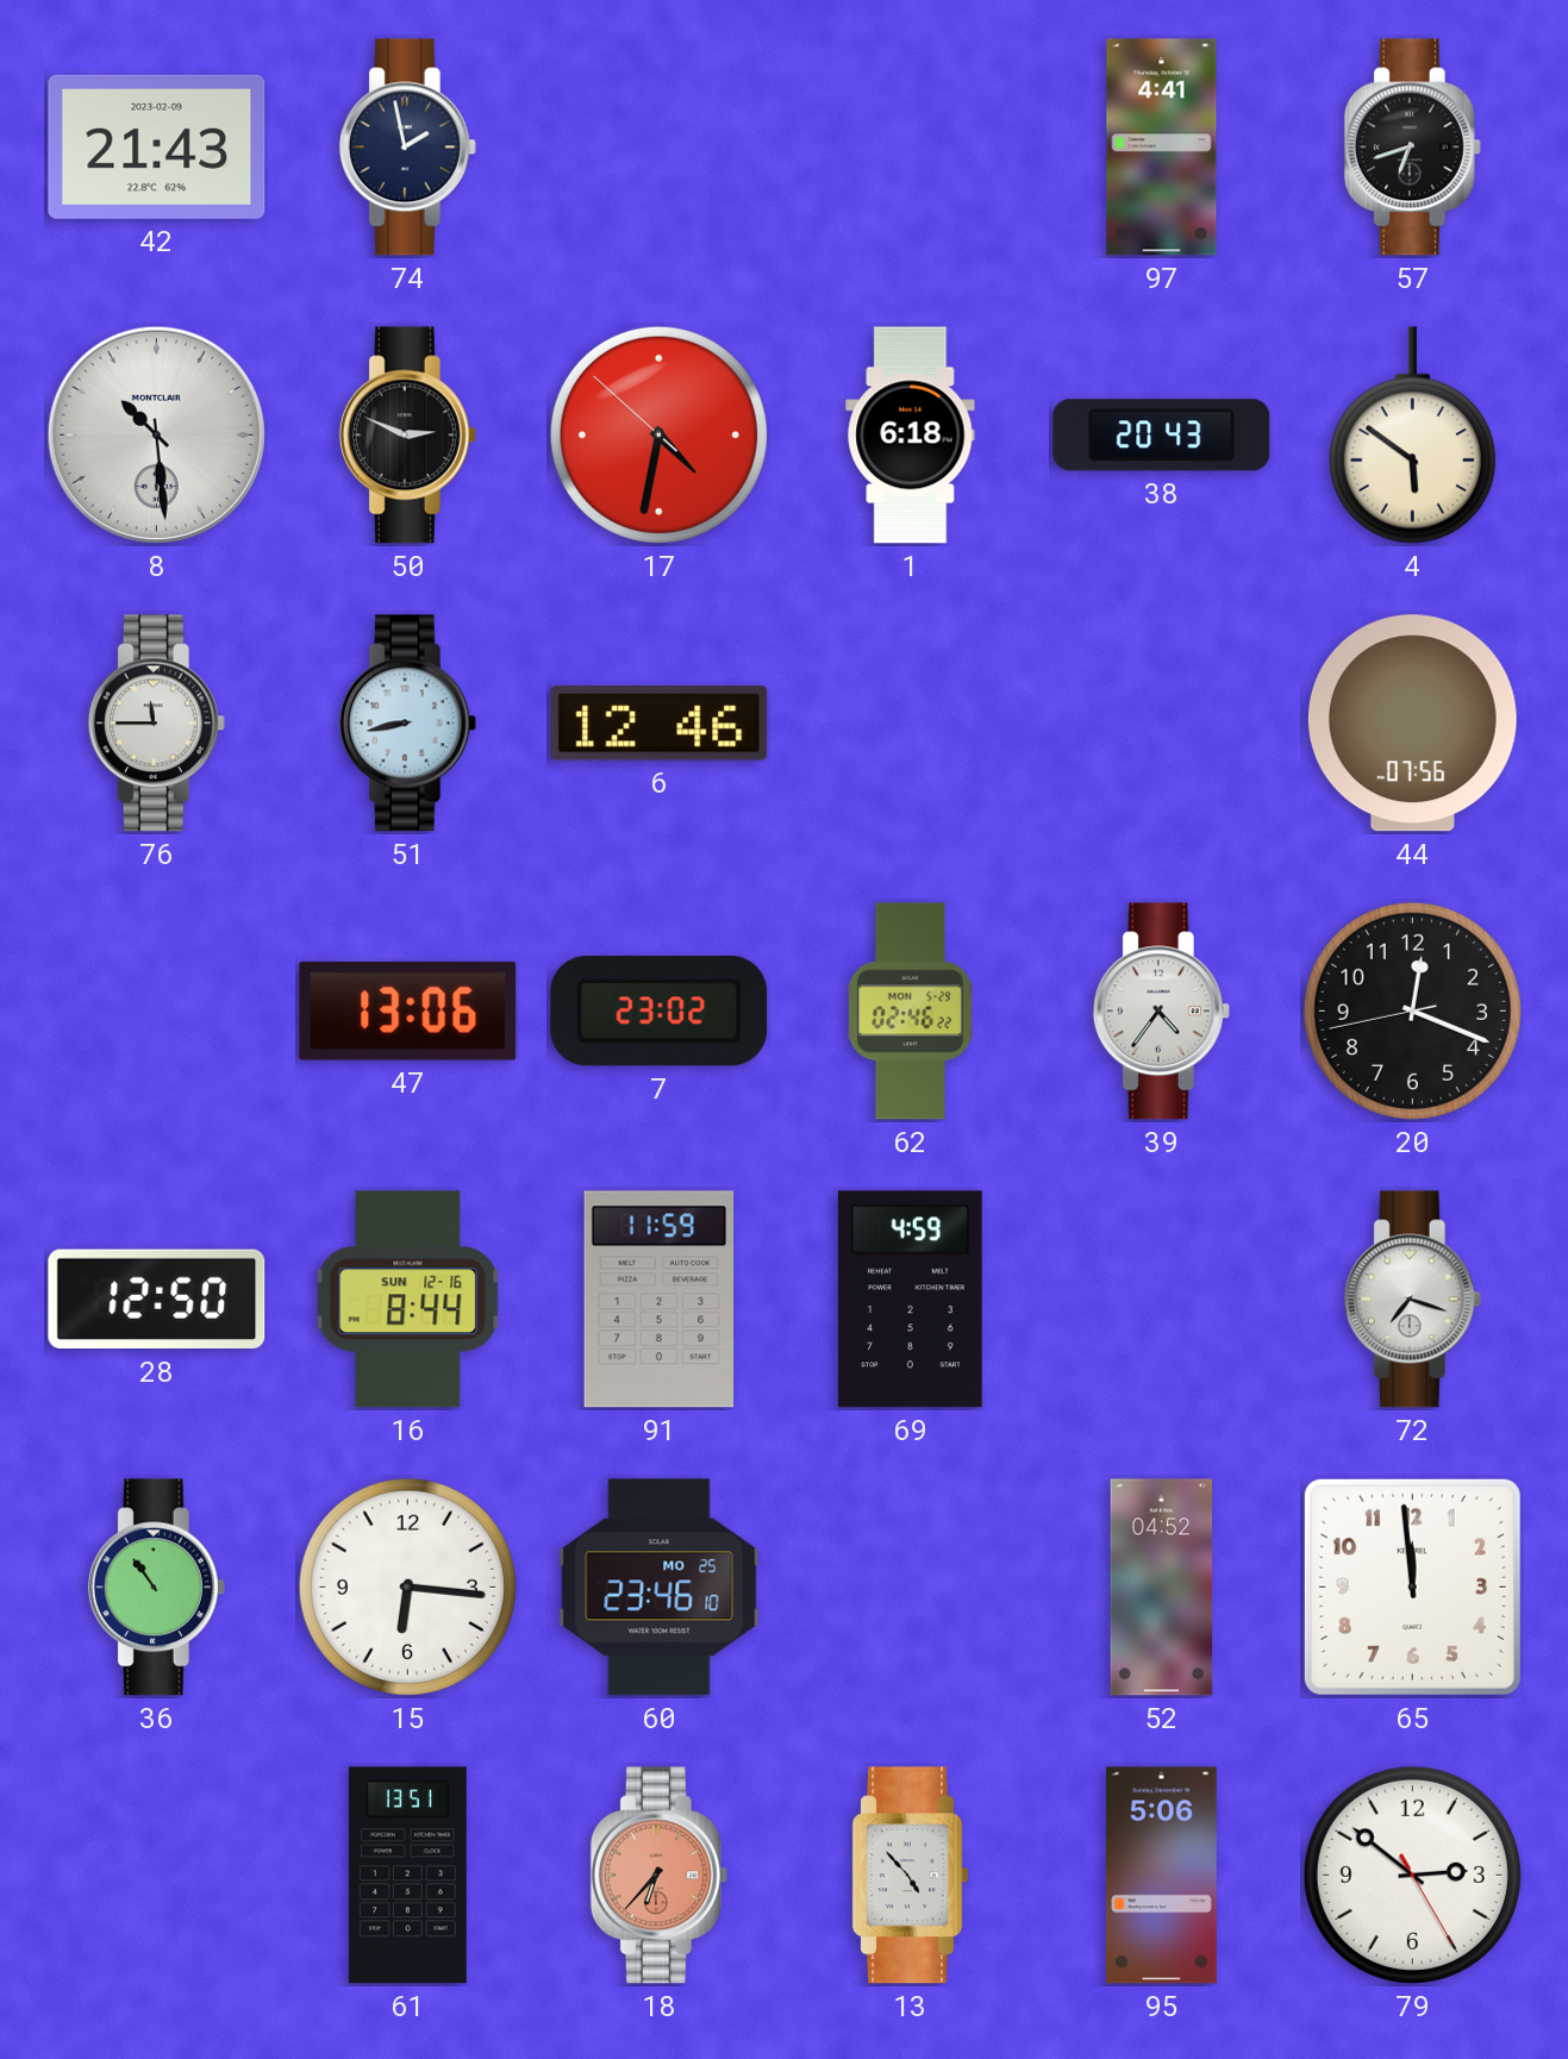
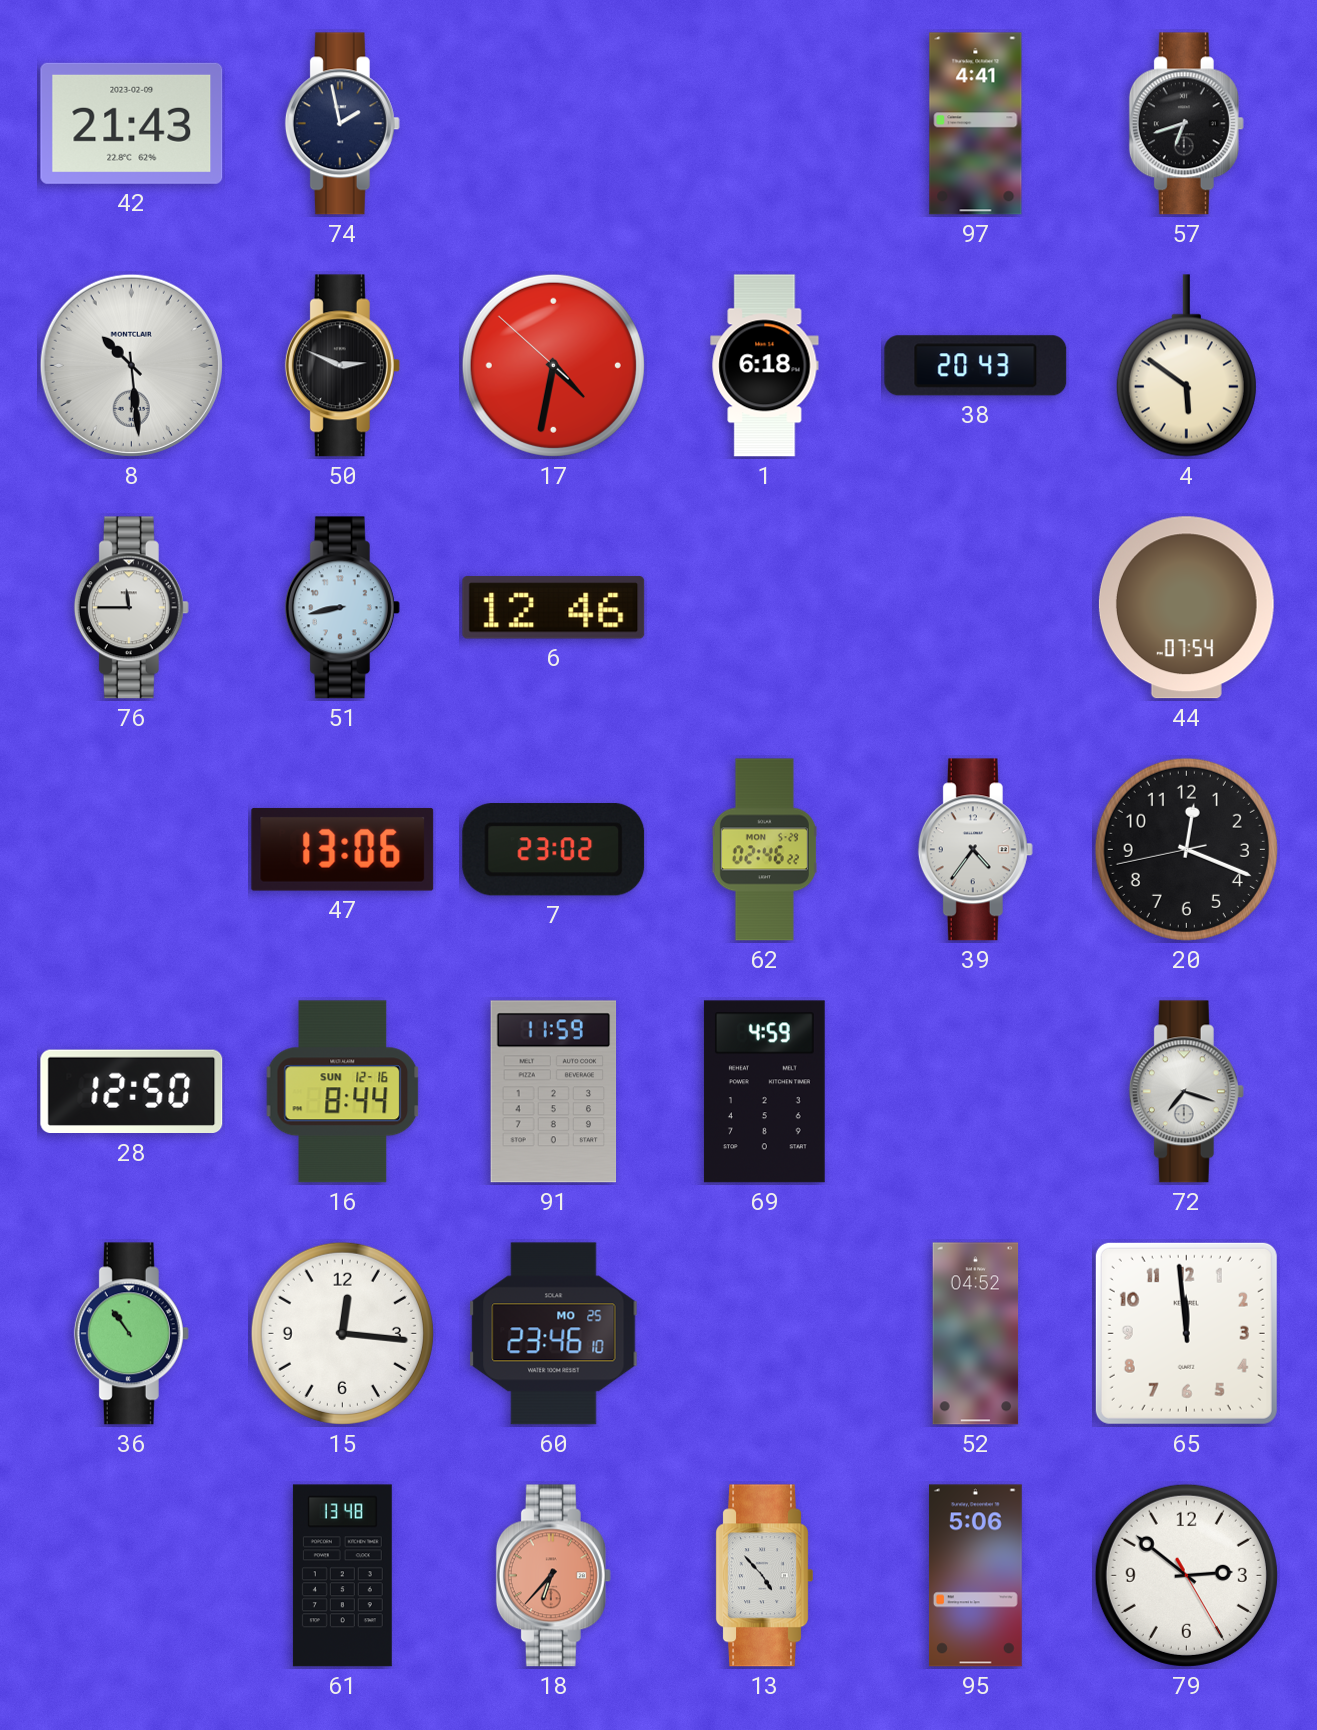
44: 07:56 -> 07:54
15: 6:16 -> 12:16
61: 13:51 -> 13:48
